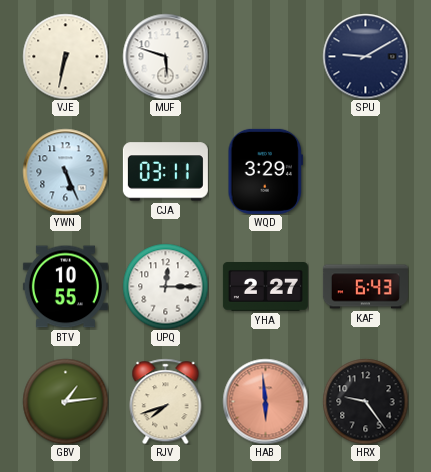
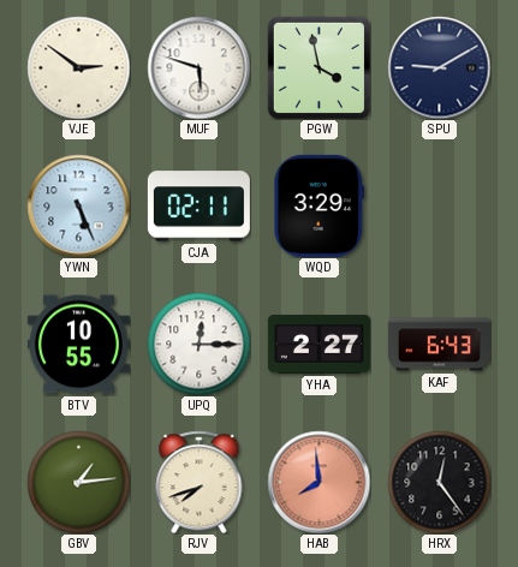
VJE: 6:32 -> 2:51
PGW: none -> 3:58
CJA: 03:11 -> 02:11
HAB: 5:59 -> 7:59
HRX: 9:24 -> 12:24
